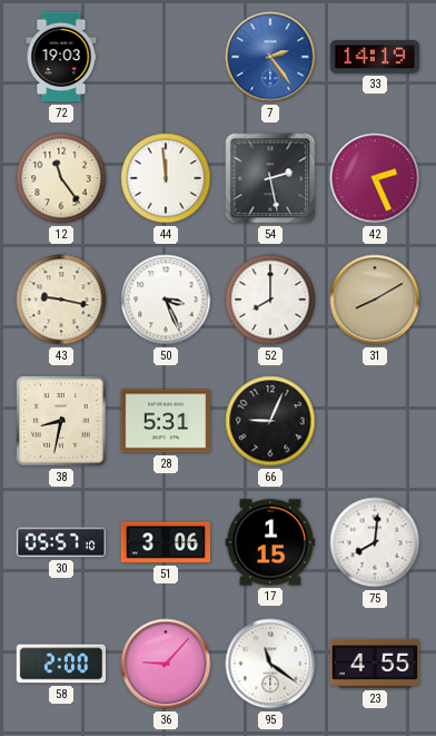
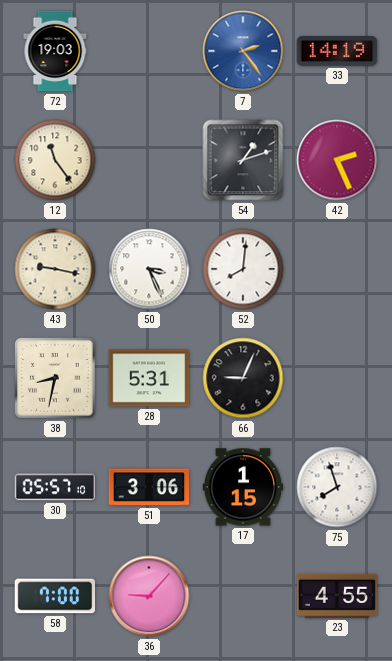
44: 11:59 -> none
54: 2:28 -> 1:12
52: 8:00 -> 8:01
31: 8:10 -> none
75: 8:01 -> 7:57
58: 2:00 -> 7:00
95: 11:21 -> none
